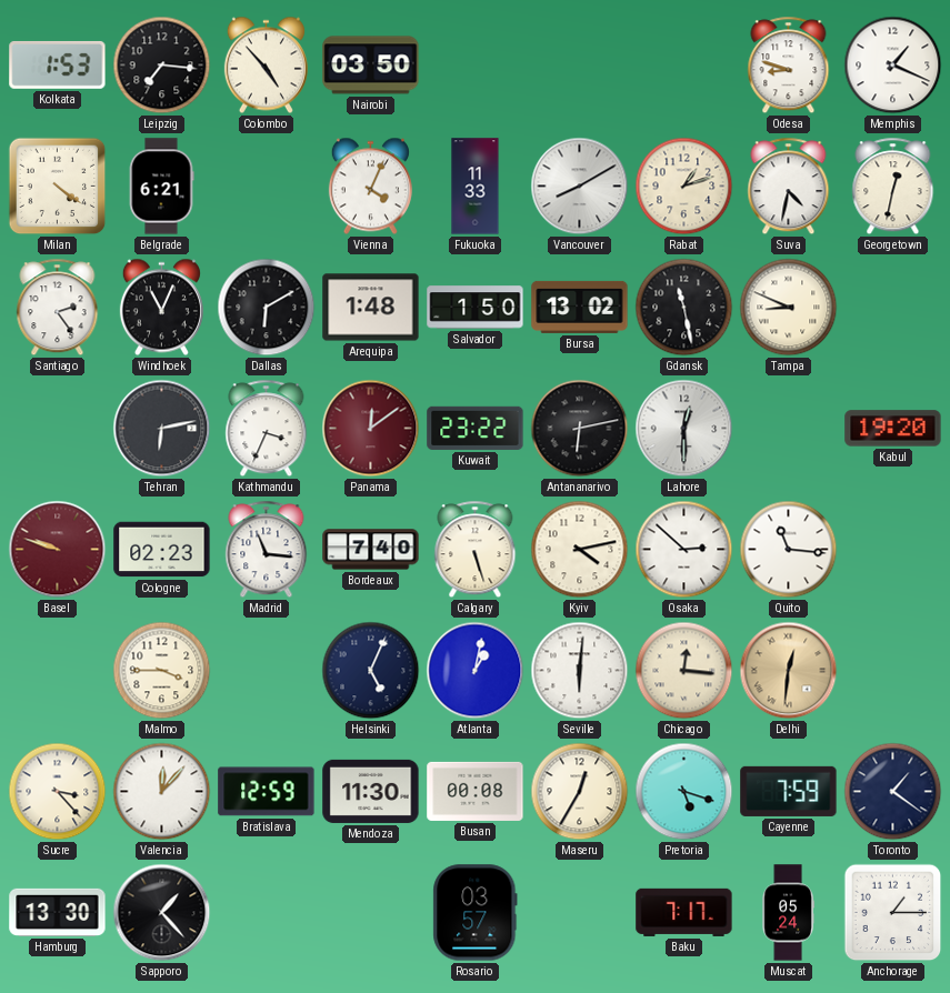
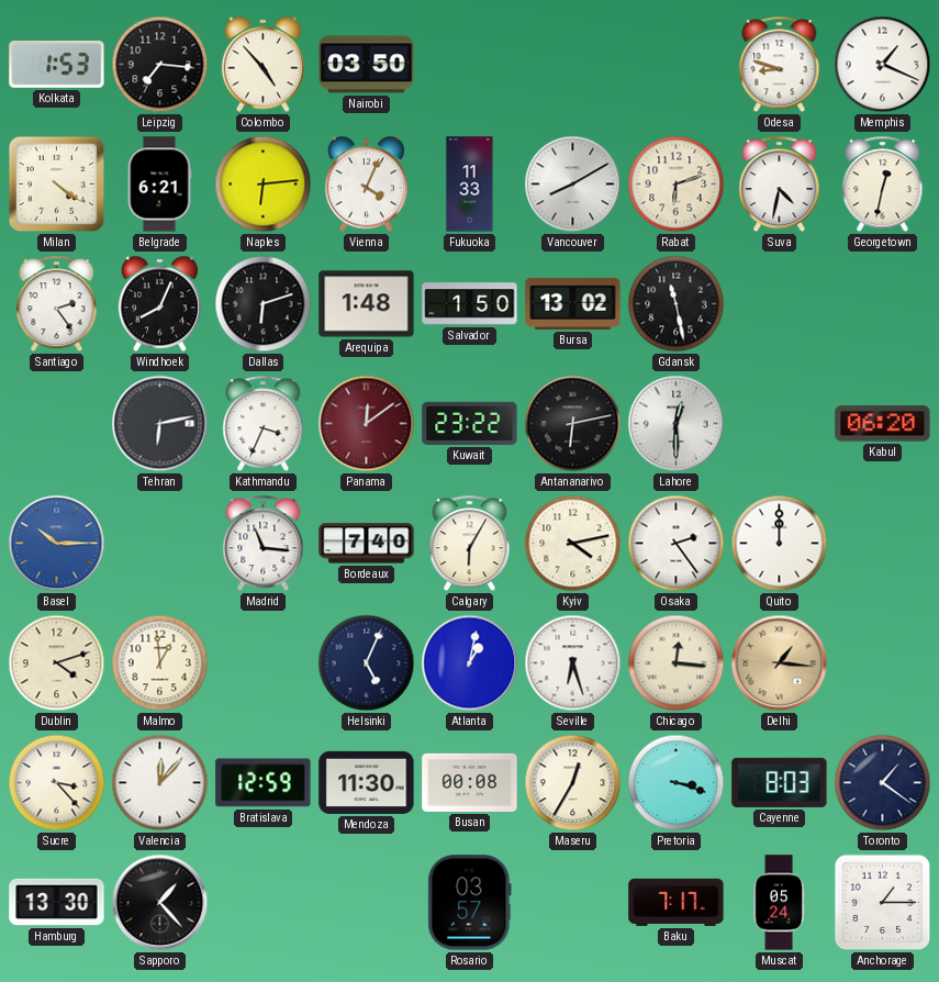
Naples: none -> 6:14
Rabat: 1:12 -> 6:12
Windhoek: 11:04 -> 8:04
Dallas: 6:10 -> 6:12
Tampa: 8:49 -> none
Kabul: 19:20 -> 06:20
Basel: 9:48 -> 10:15
Basel dial: burgundy -> blue
Cologne: 02:23 -> none
Calgary: 5:27 -> 6:05
Osaka: 2:52 -> 2:24
Quito: 11:16 -> 12:00
Dublin: none -> 4:12
Malmo: 3:45 -> 12:59
Seville: 6:01 -> 6:27
Delhi: 12:31 -> 1:16
Pretoria: 5:18 -> 3:18
Cayenne: 7:59 -> 8:03
